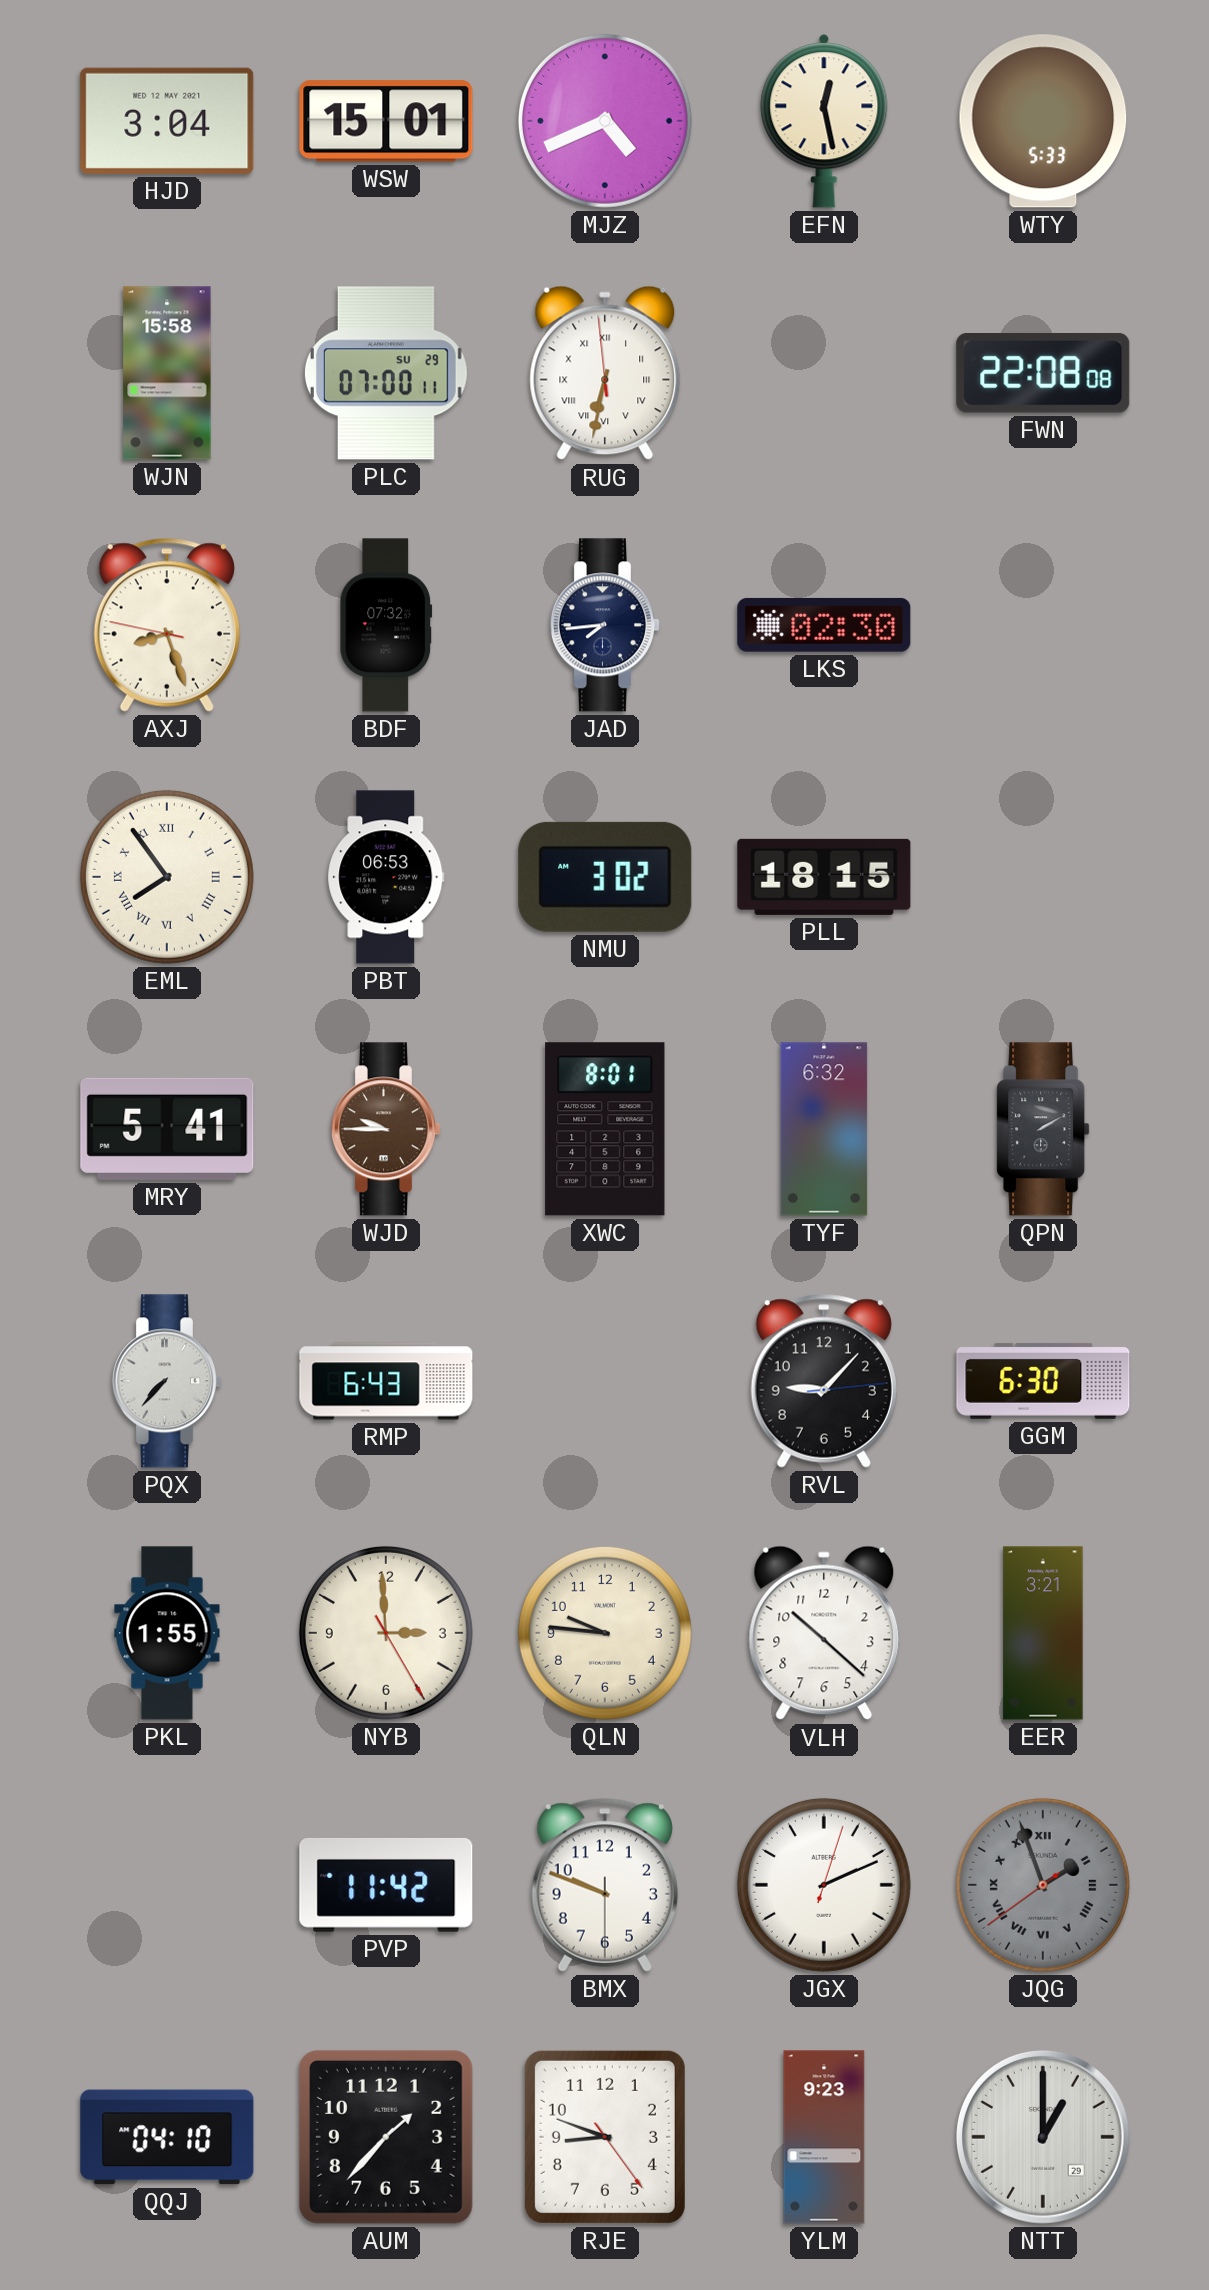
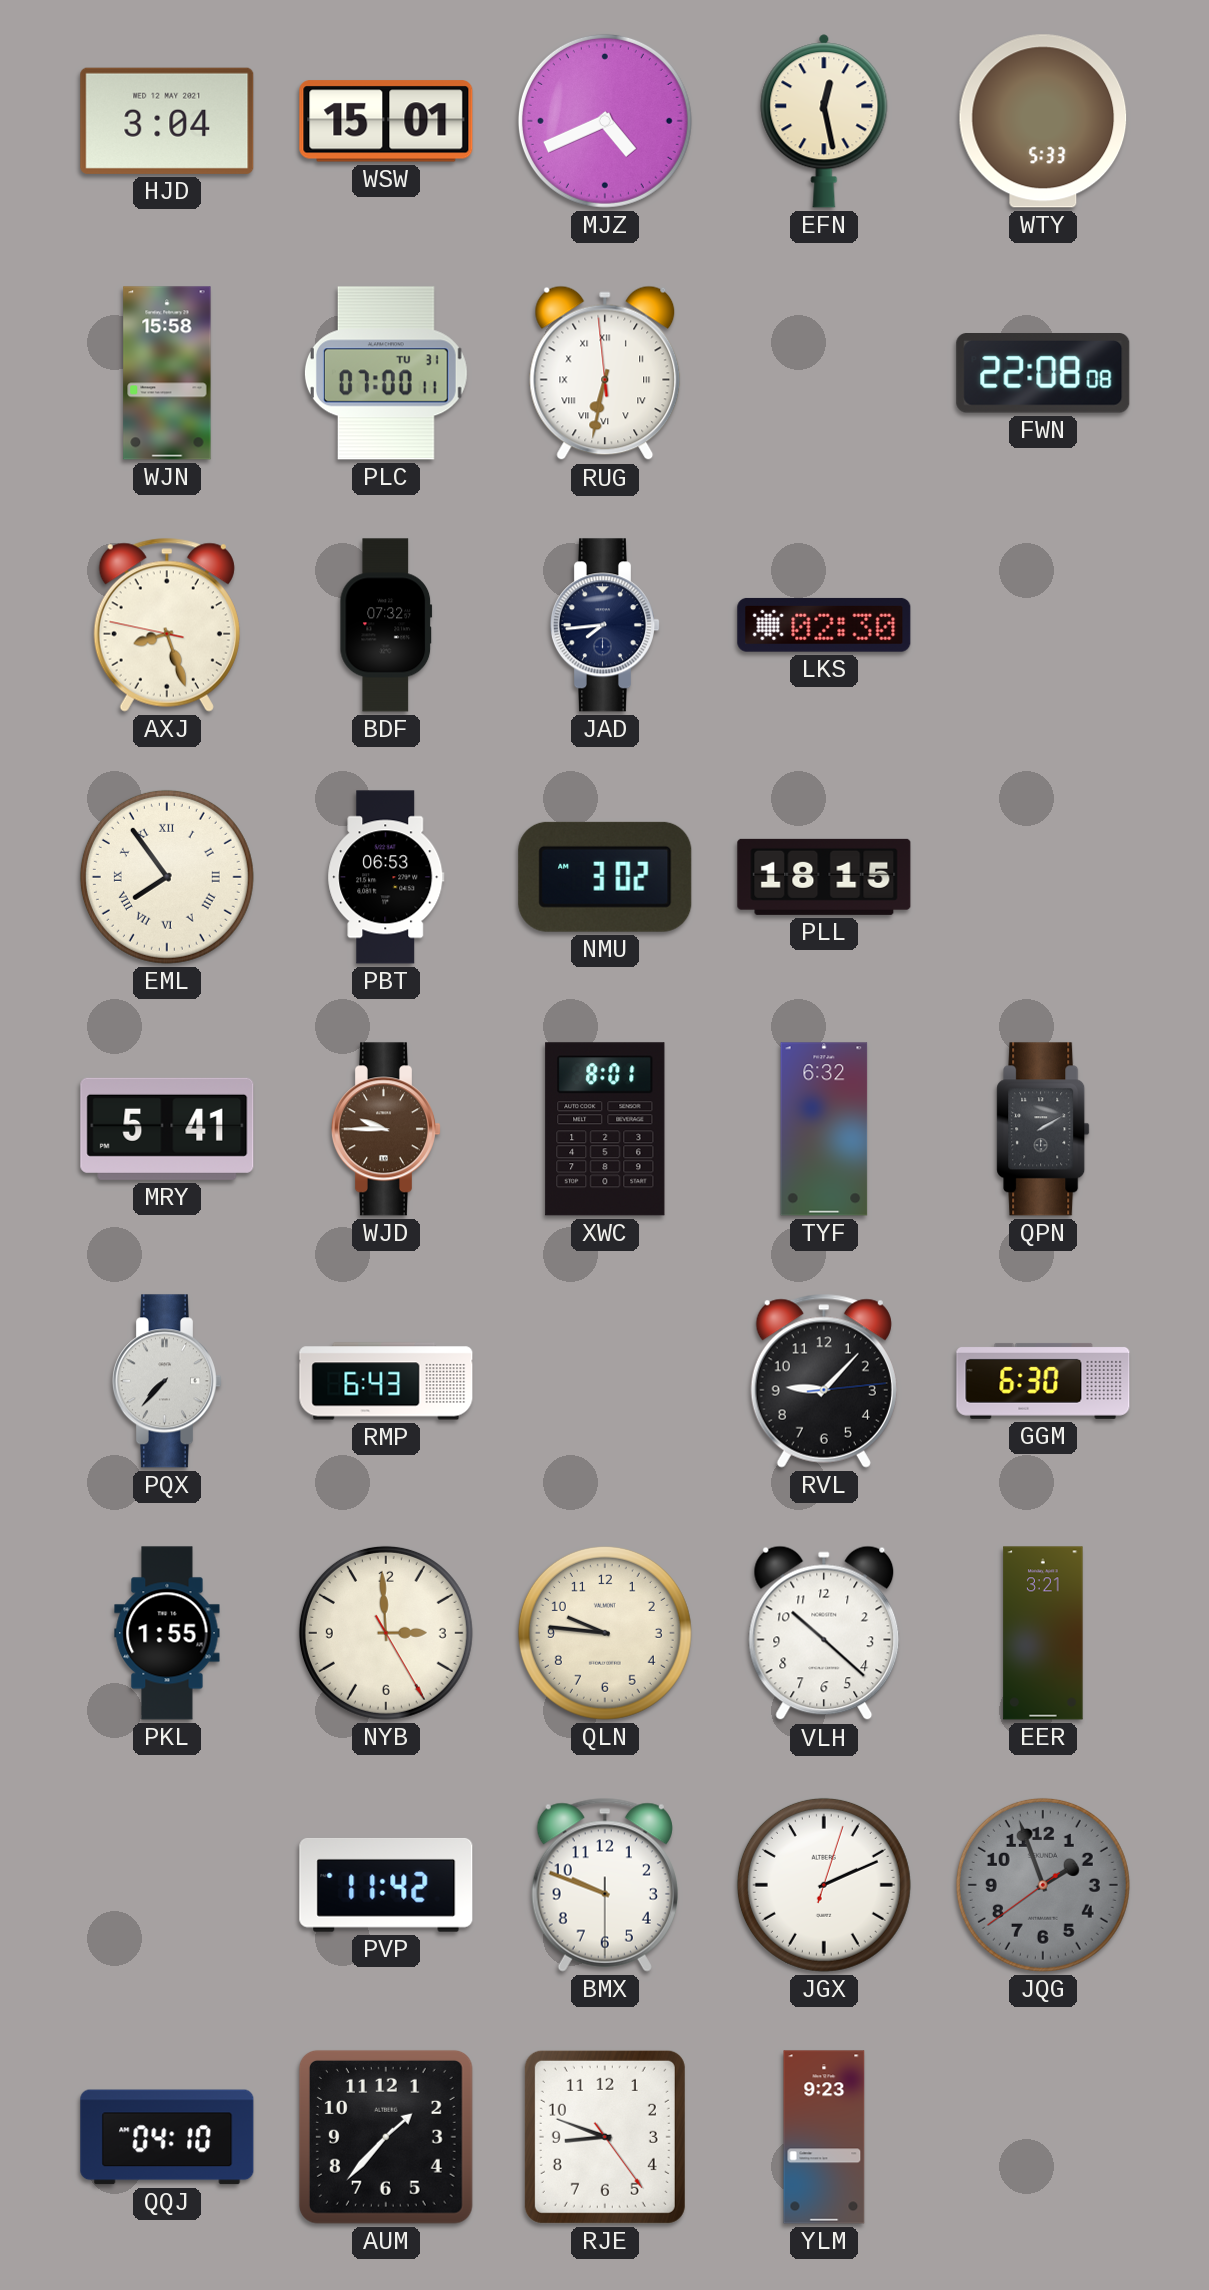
PLC date: SU 29 -> TU 31
JQG numerals: Roman -> Arabic
NTT: 1:00 -> none
